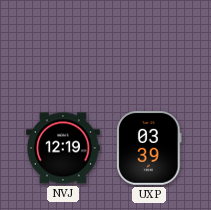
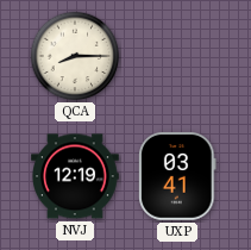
QCA: none -> 8:15
UXP: 03:39 -> 03:41
